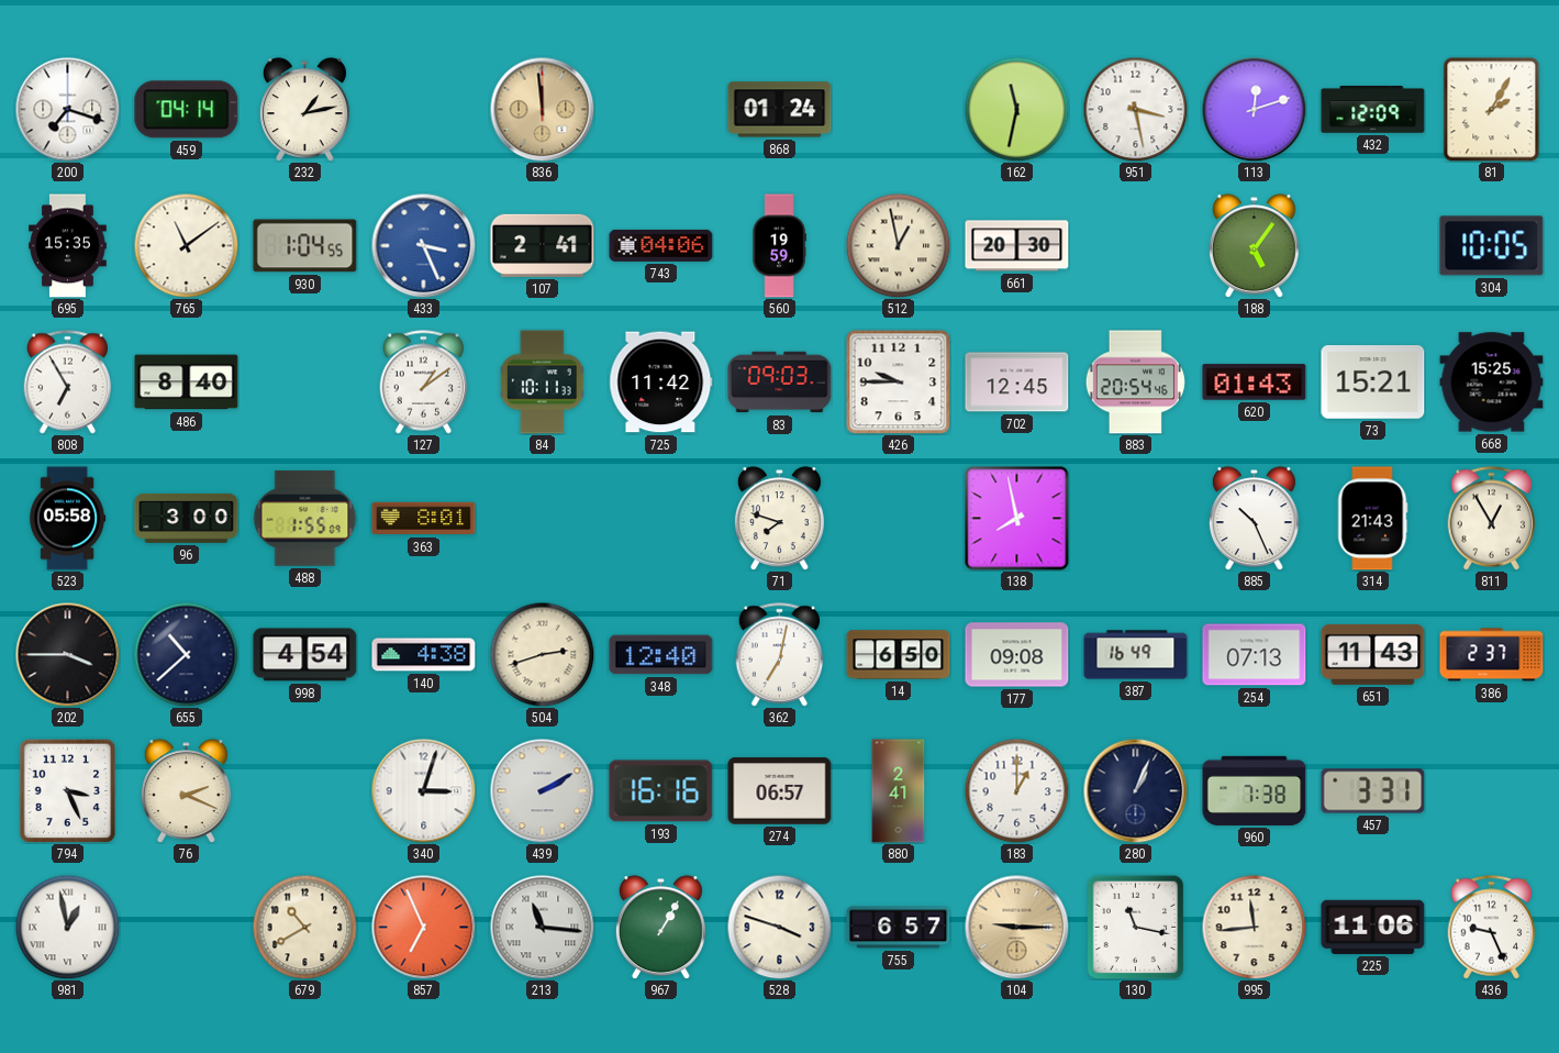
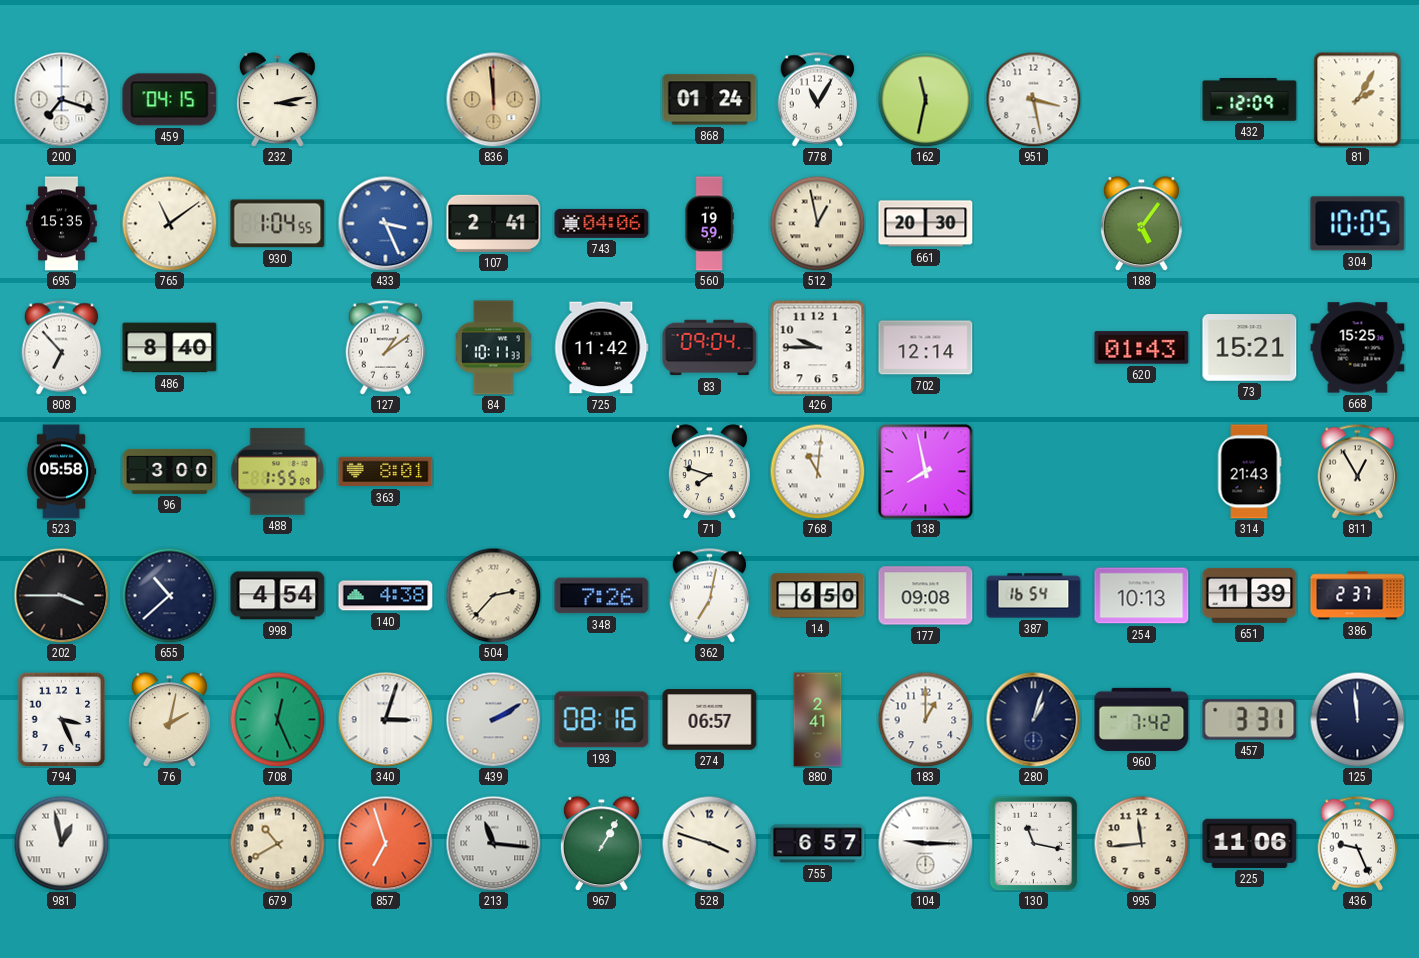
459: 04:14 -> 04:15
232: 1:13 -> 3:13
778: none -> 11:05
113: 12:12 -> none
808: 6:55 -> 6:53
83: 09:03 -> 09:04
702: 12:45 -> 12:14
883: 20:54 -> none
768: none -> 11:01
885: 10:26 -> none
504: 2:42 -> 2:37
348: 12:40 -> 7:26
387: 16:49 -> 16:54
254: 07:13 -> 10:13
651: 11:43 -> 11:39
76: 2:19 -> 2:02
708: none -> 12:26
193: 16:16 -> 08:16
280: 1:04 -> 1:03
960: 7:38 -> 7:42
125: none -> 11:59
857: 6:56 -> 6:57
104 dial: champagne -> white
